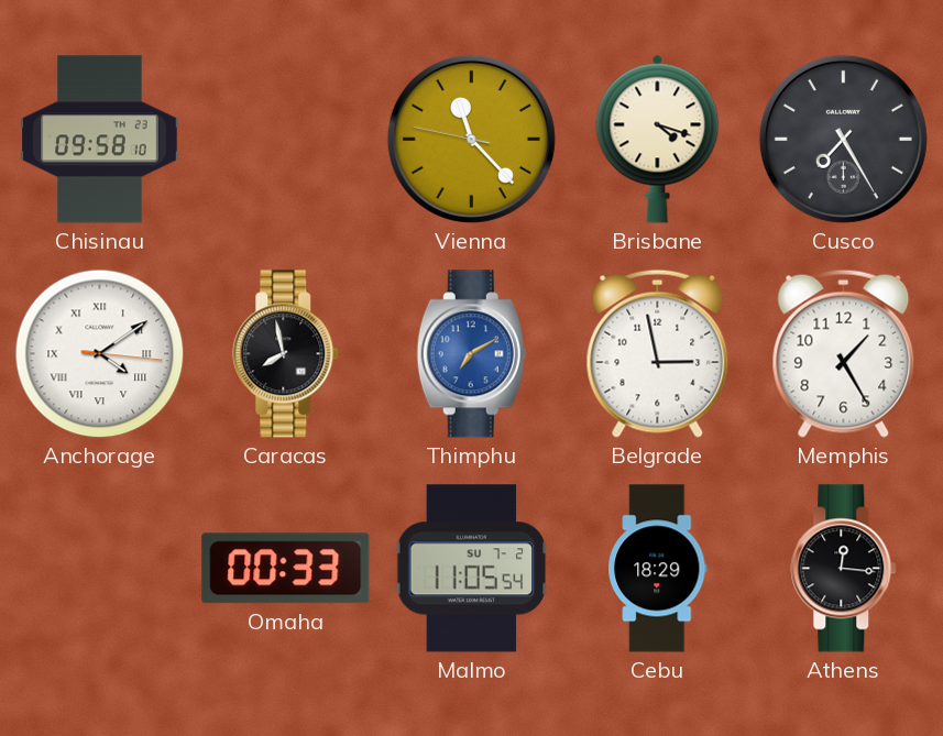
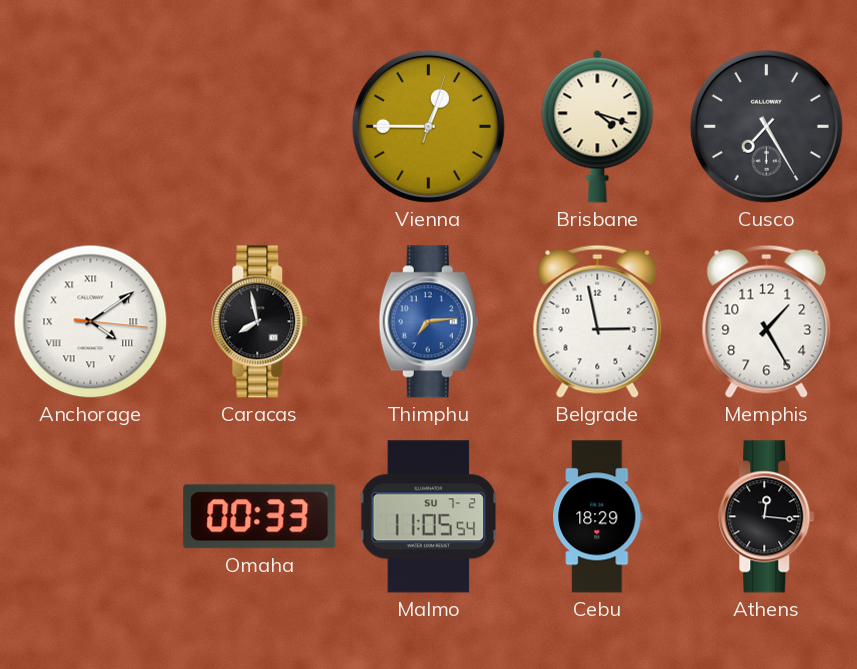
Chisinau: 09:58 -> none
Vienna: 11:22 -> 12:45
Thimphu: 7:10 -> 7:14
